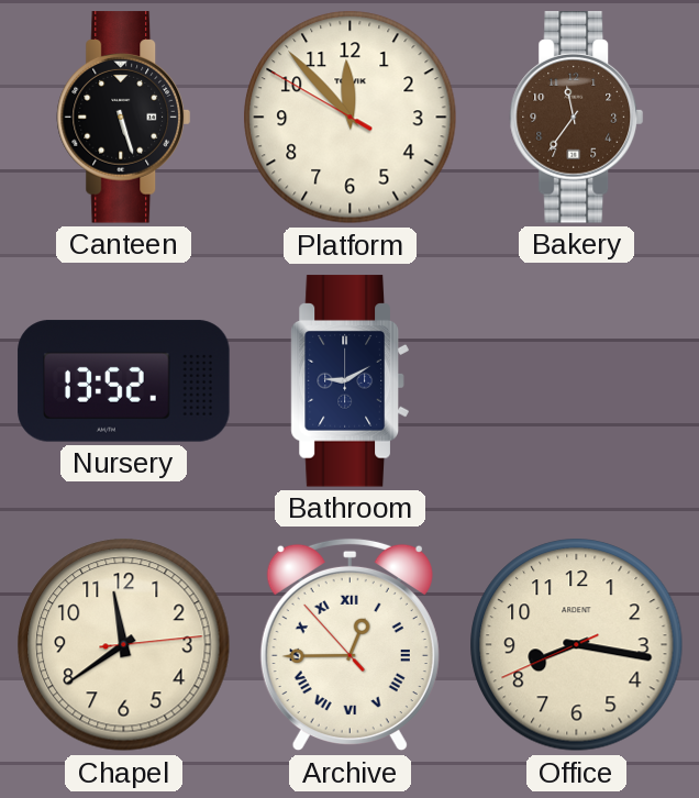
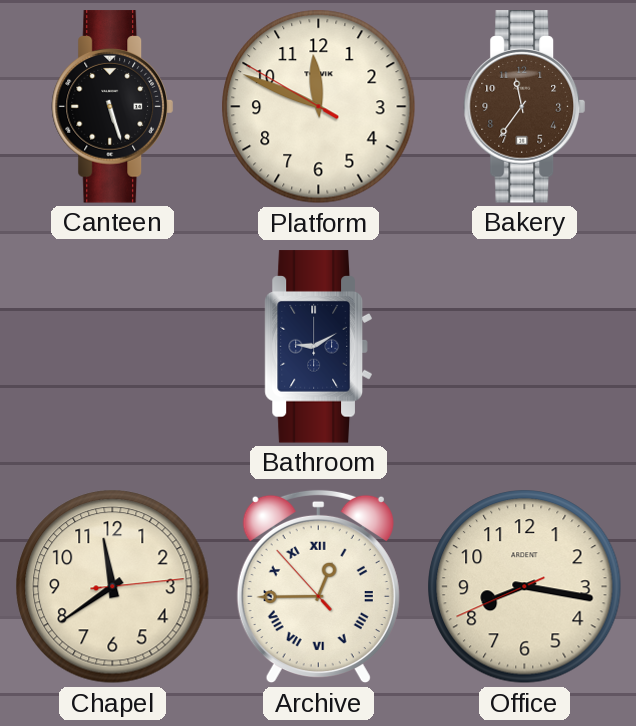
Platform: 11:52 -> 11:48
Nursery: 13:52 -> none
